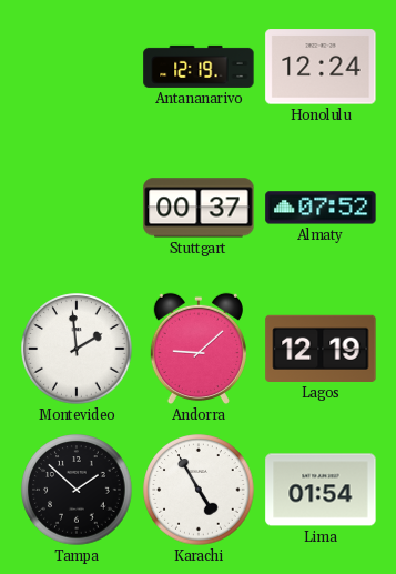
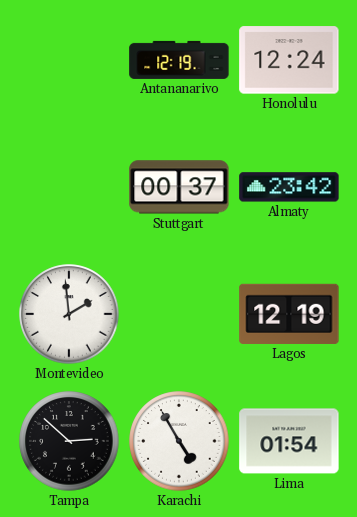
Almaty: 07:52 -> 23:42
Andorra: 9:08 -> none
Tampa: 1:52 -> 2:52
